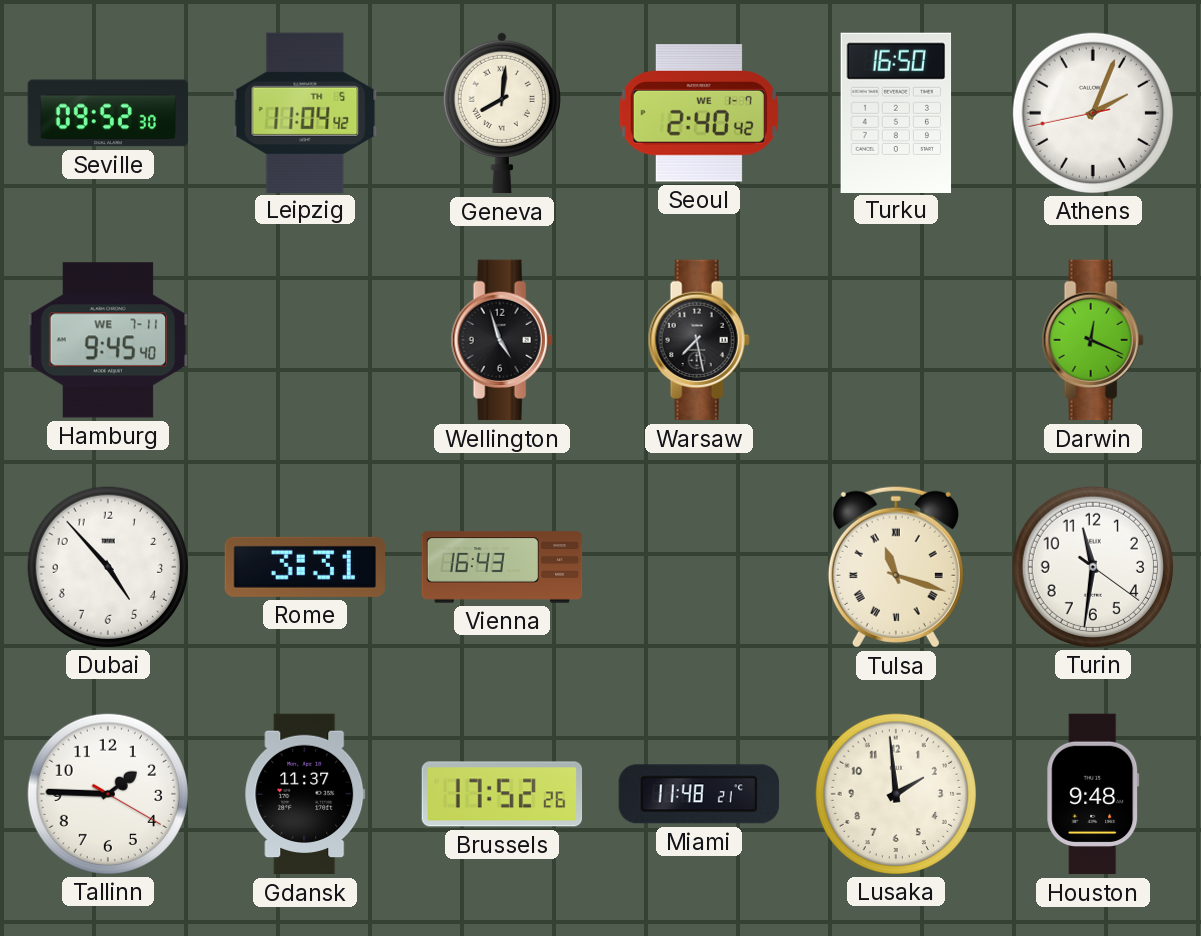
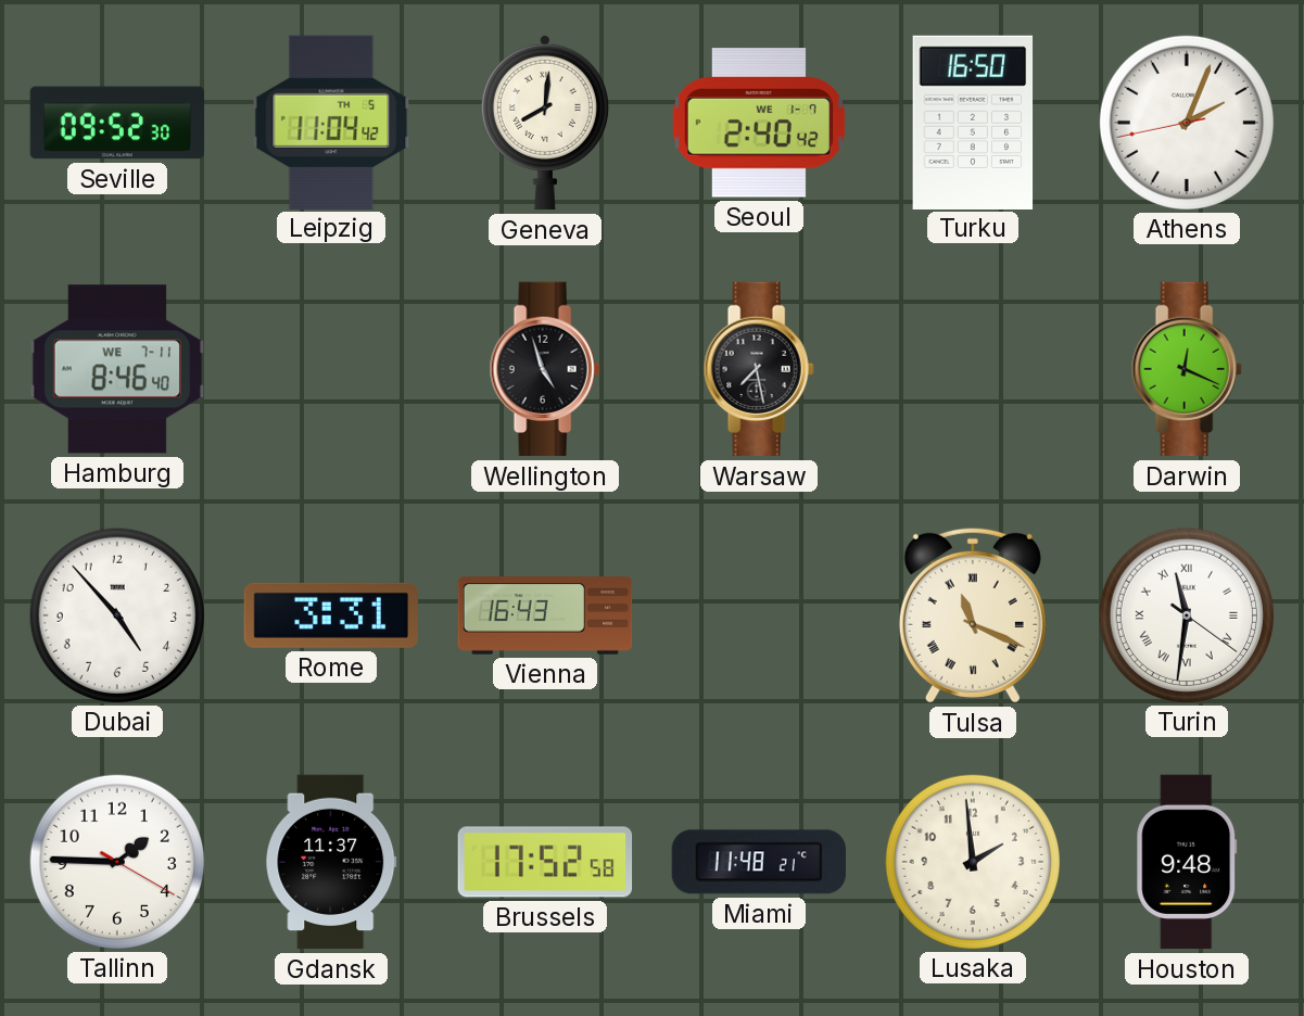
Hamburg: 9:45 -> 8:46
Tulsa: 11:18 -> 11:19
Turin numerals: Arabic -> Roman
Brussels: 17:52:26 -> 17:52:58
